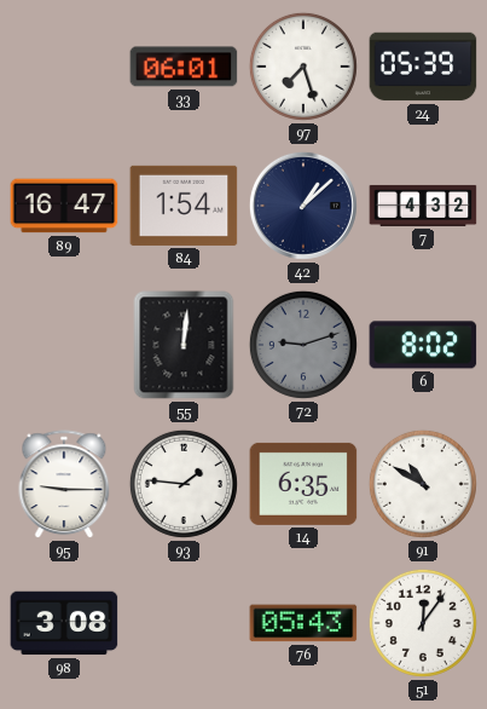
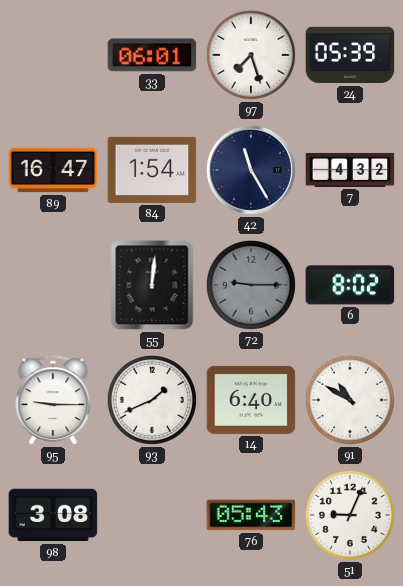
42: 1:08 -> 11:25
72: 9:12 -> 9:15
93: 1:46 -> 1:41
14: 6:35 -> 6:40
51: 12:06 -> 9:04
